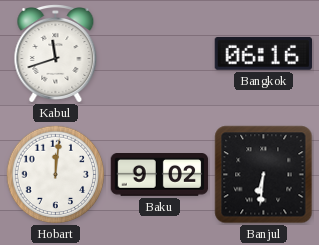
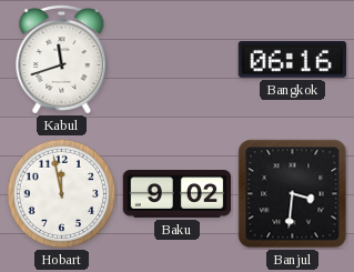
Hobart: 12:01 -> 11:58
Banjul: 6:31 -> 3:31
